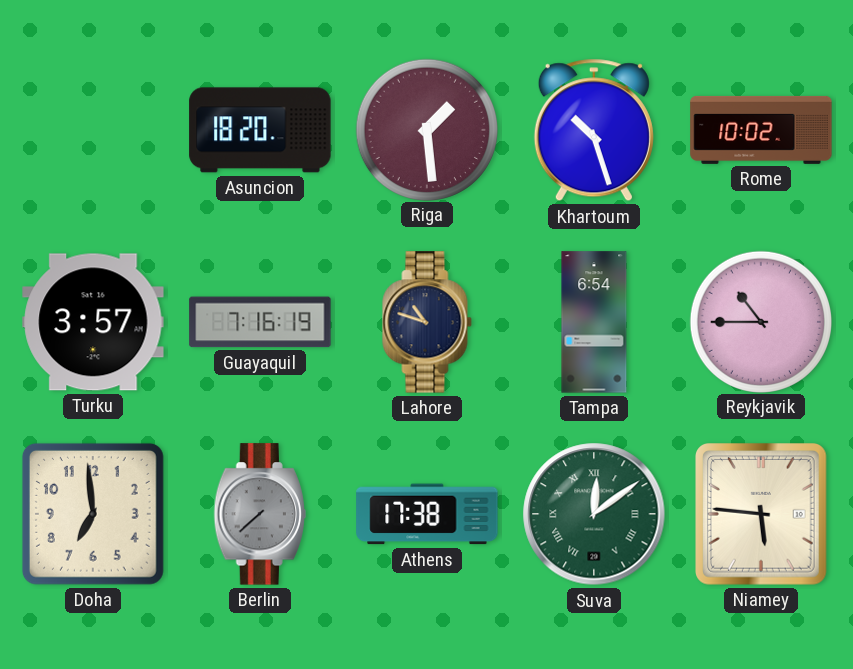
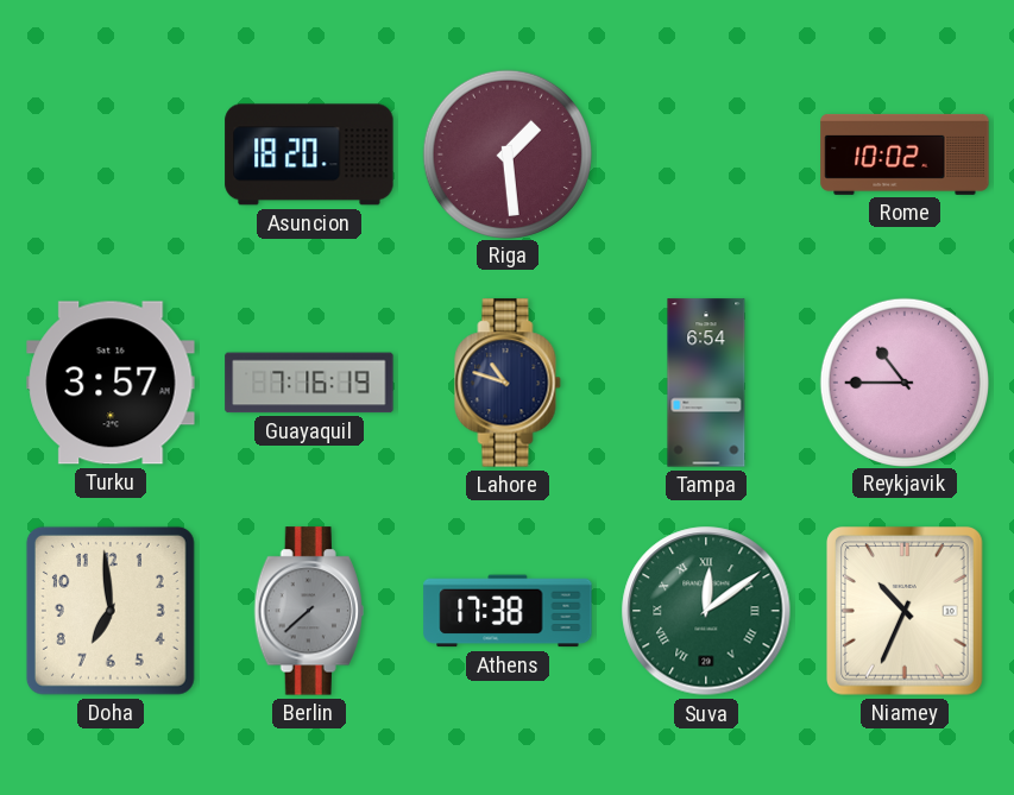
Khartoum: 10:27 -> none
Niamey: 5:46 -> 10:34
